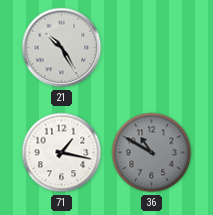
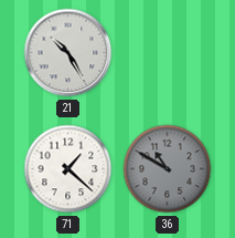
71: 1:17 -> 1:22
